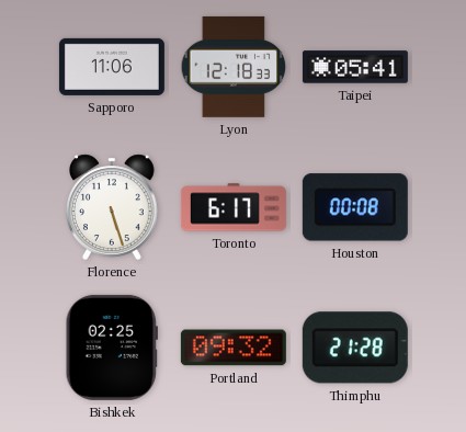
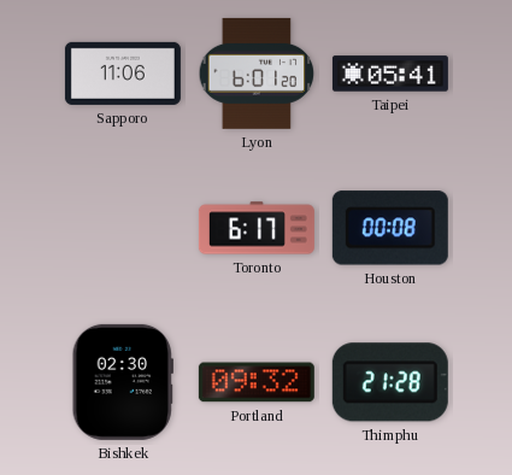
Lyon: 12:18 -> 6:01
Florence: 5:27 -> none
Bishkek: 02:25 -> 02:30
